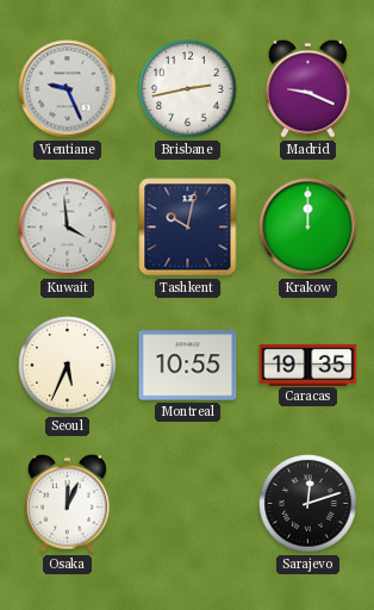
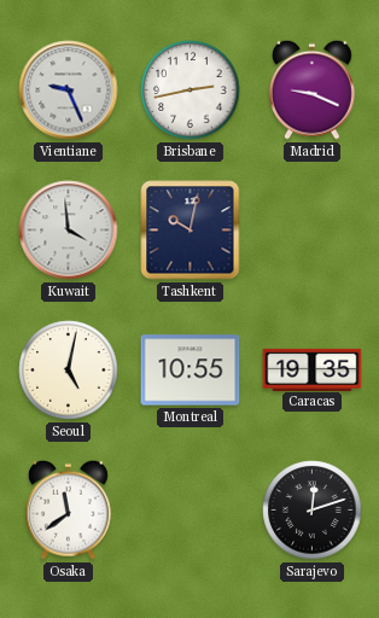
Krakow: 12:00 -> none
Seoul: 5:34 -> 5:02
Osaka: 12:04 -> 11:39
